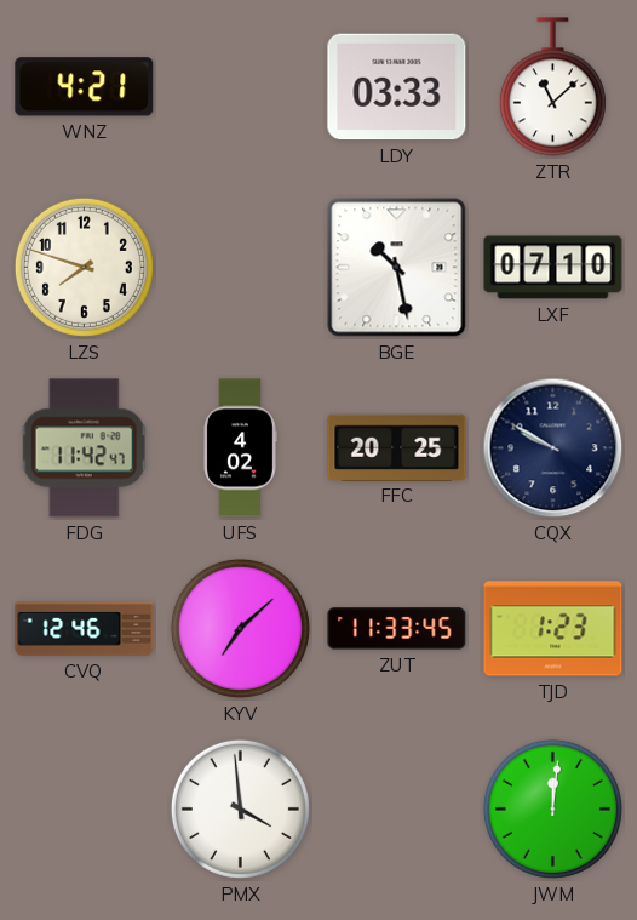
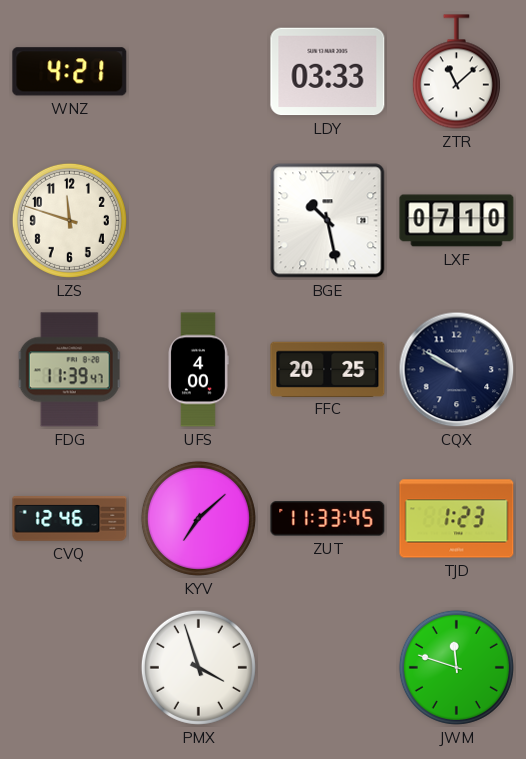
LZS: 7:48 -> 11:48
FDG: 11:42 -> 11:39
UFS: 4:02 -> 4:00
PMX: 3:59 -> 3:57
JWM: 12:01 -> 11:48
